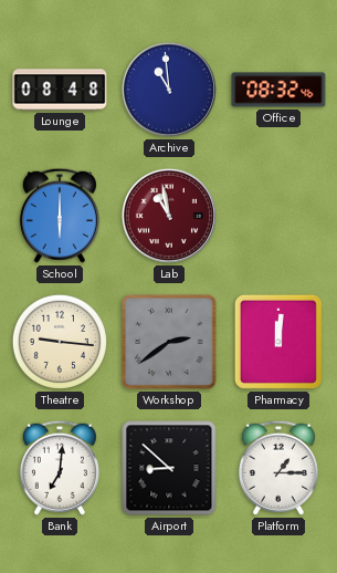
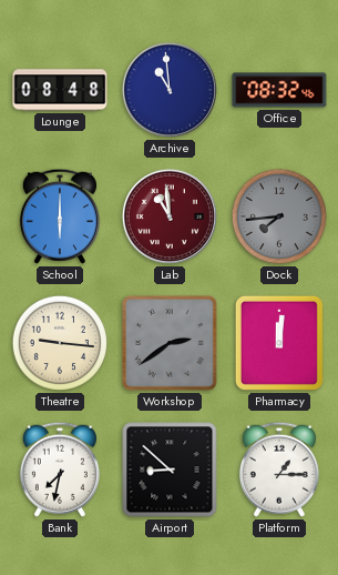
Lab: 10:58 -> 10:59
Dock: none -> 7:44
Bank: 7:01 -> 7:32
